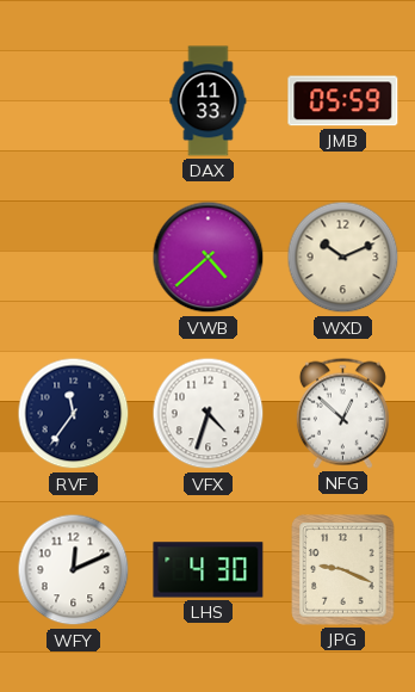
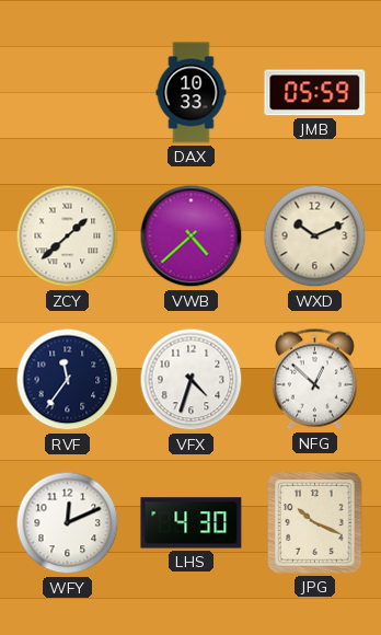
DAX: 11:33 -> 10:33
ZCY: none -> 1:38
JPG: 9:19 -> 10:19
